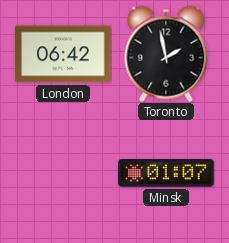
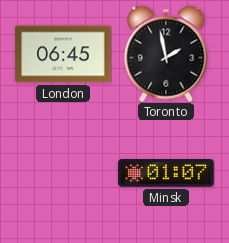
London: 06:42 -> 06:45
